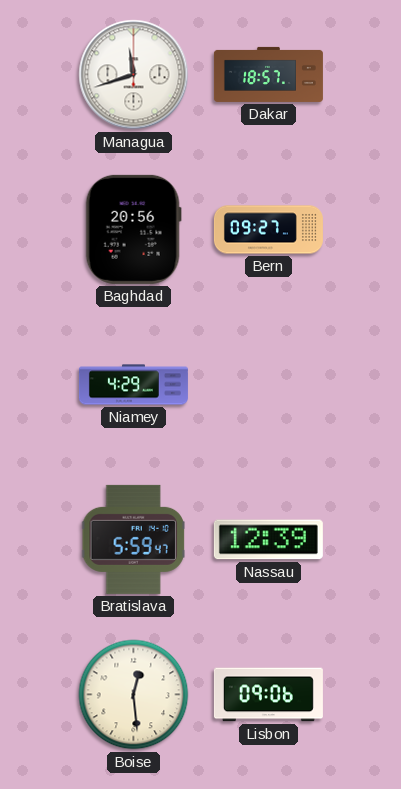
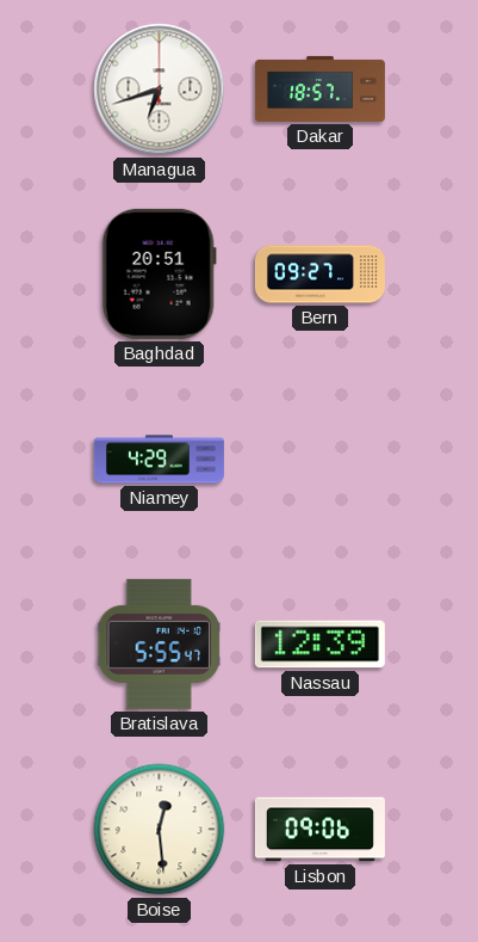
Managua: 11:42 -> 6:42
Baghdad: 20:56 -> 20:51
Bratislava: 5:59 -> 5:55
